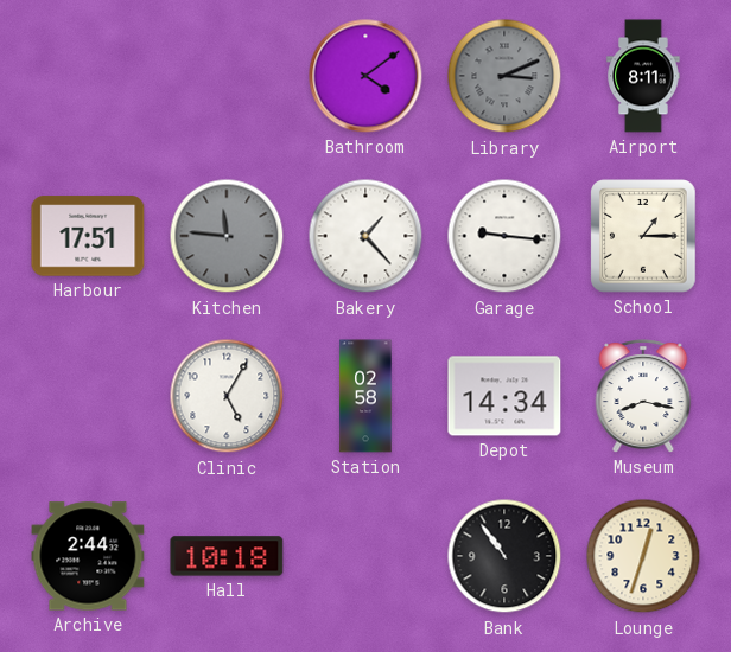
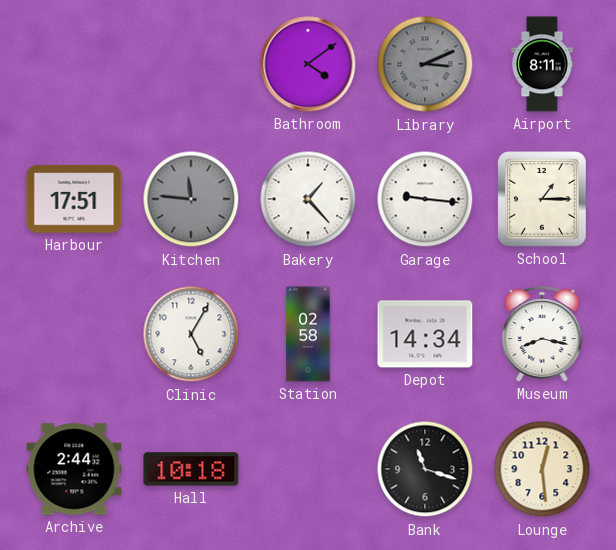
Bank: 10:54 -> 11:18
Lounge: 12:33 -> 12:29
